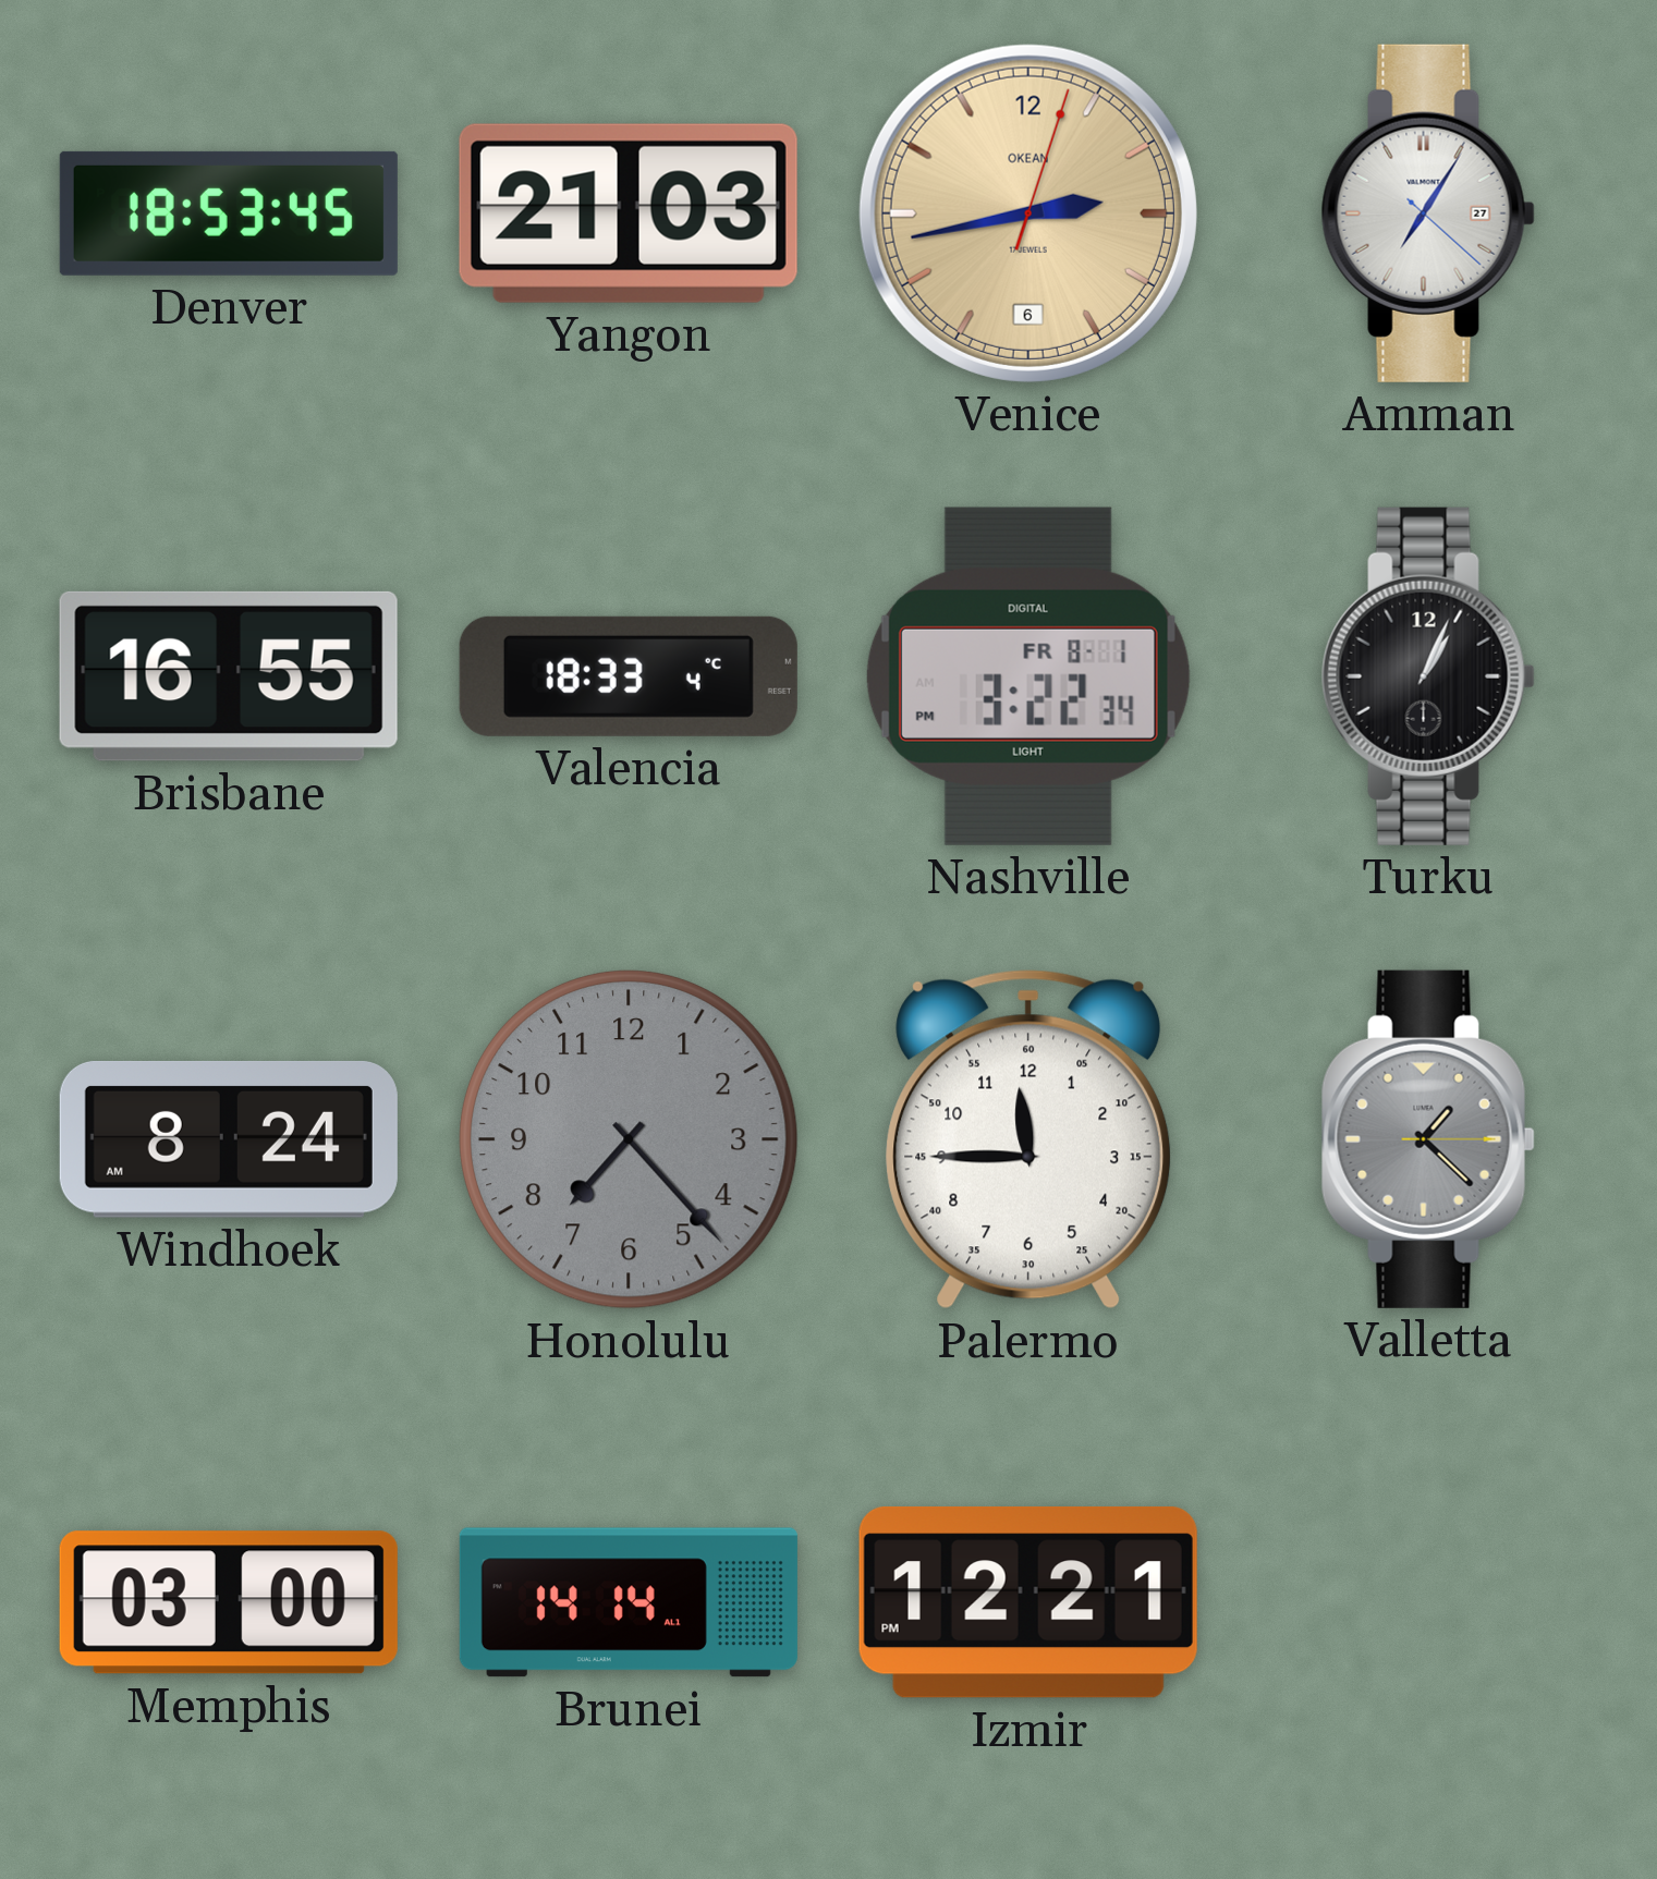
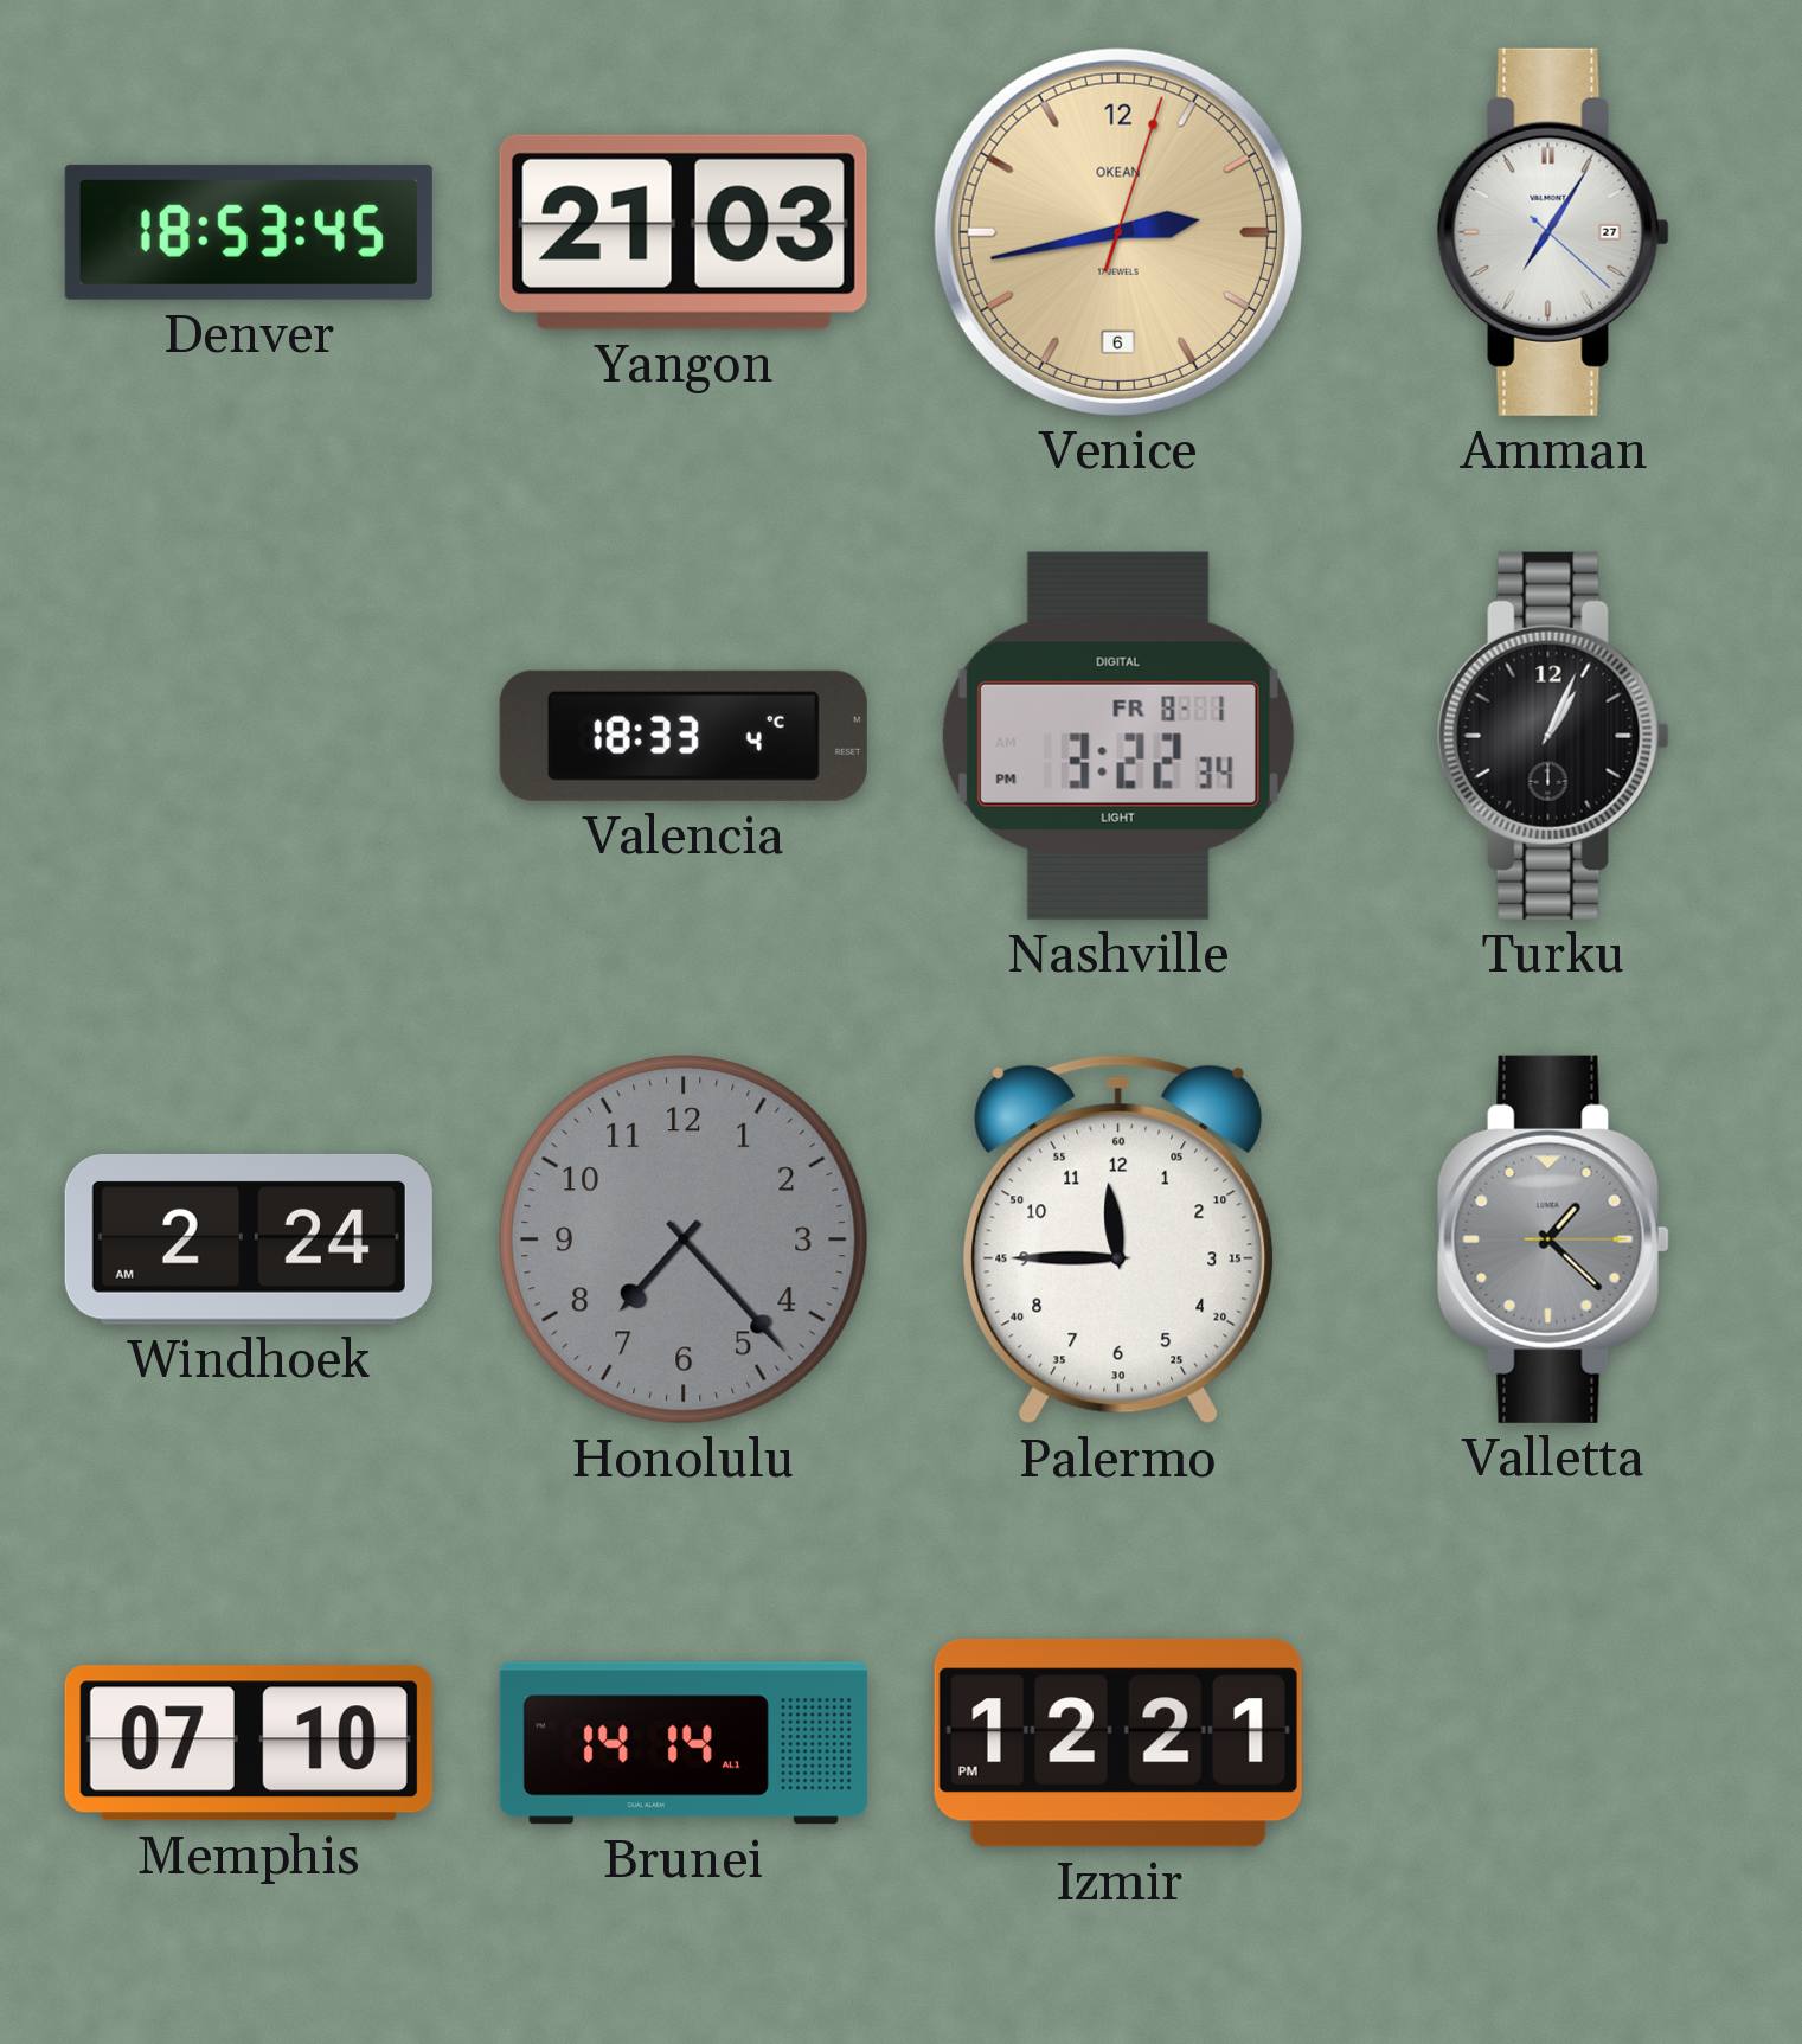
Brisbane: 16:55 -> none
Windhoek: 8:24 -> 2:24
Memphis: 03:00 -> 07:10
